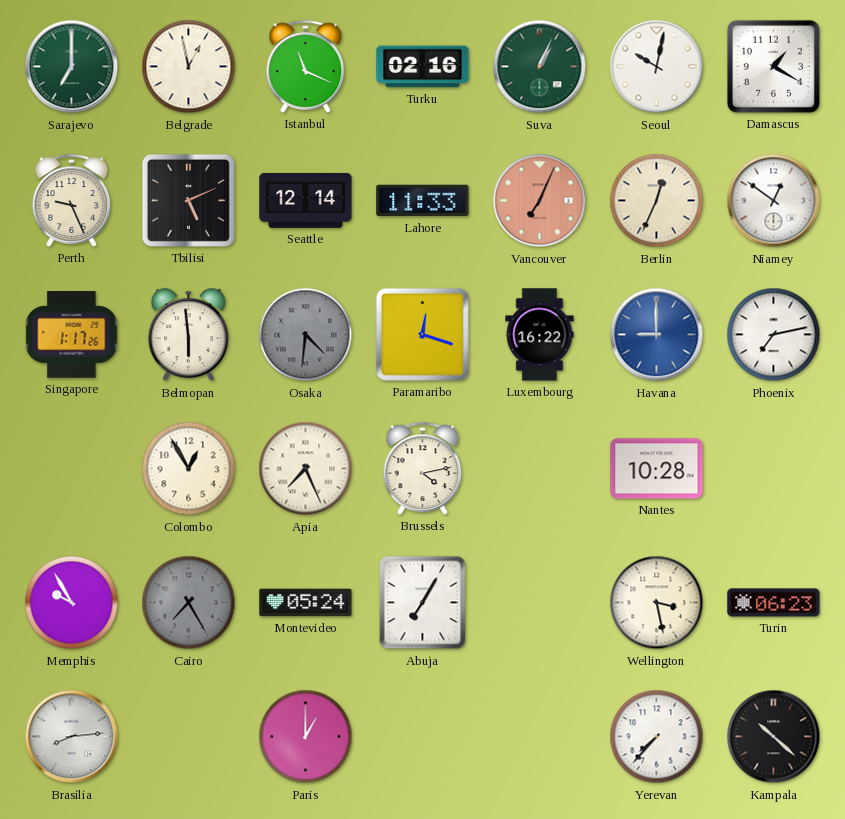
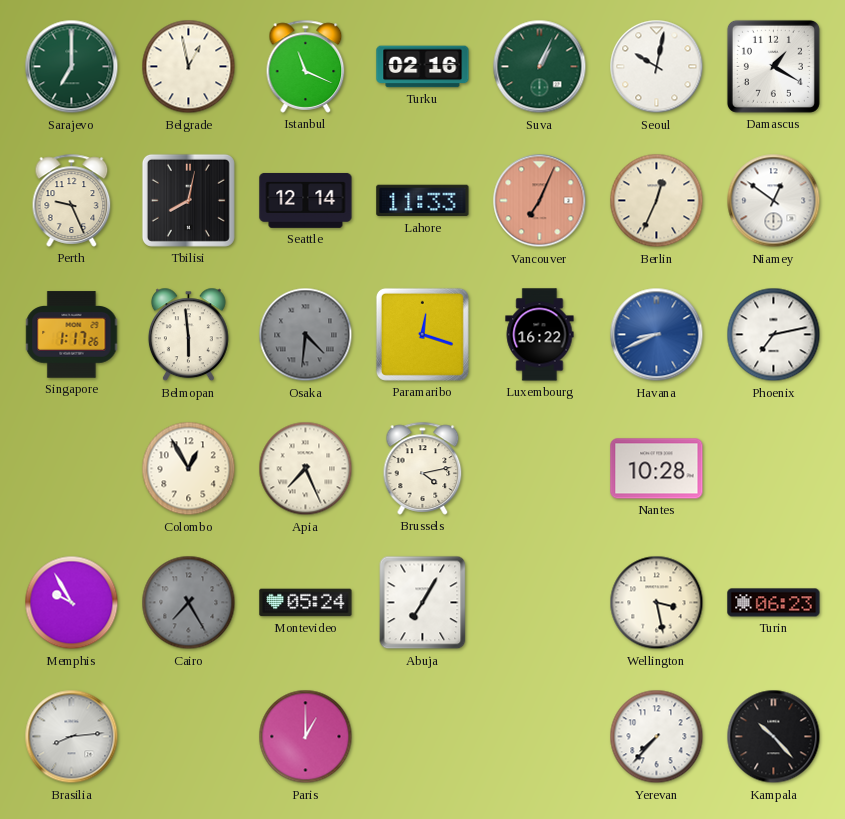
Tbilisi: 5:11 -> 8:02
Havana: 9:00 -> 8:41
Kampala: 10:22 -> 10:23
